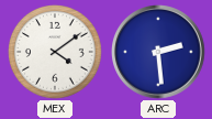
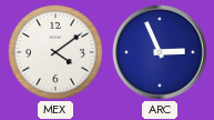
ARC: 2:29 -> 2:56
